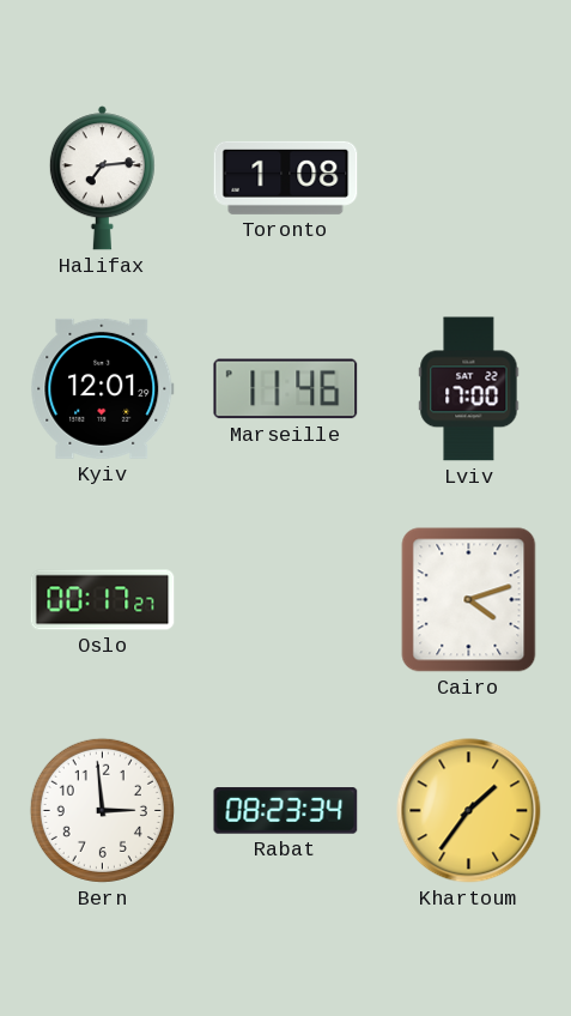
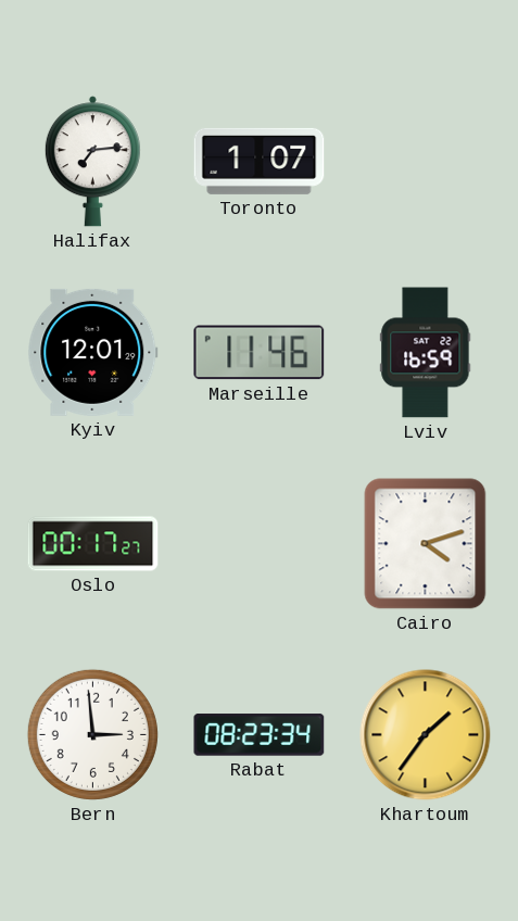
Toronto: 1:08 -> 1:07
Lviv: 17:00 -> 16:59
